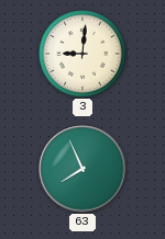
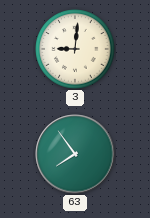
63: 7:56 -> 7:54
